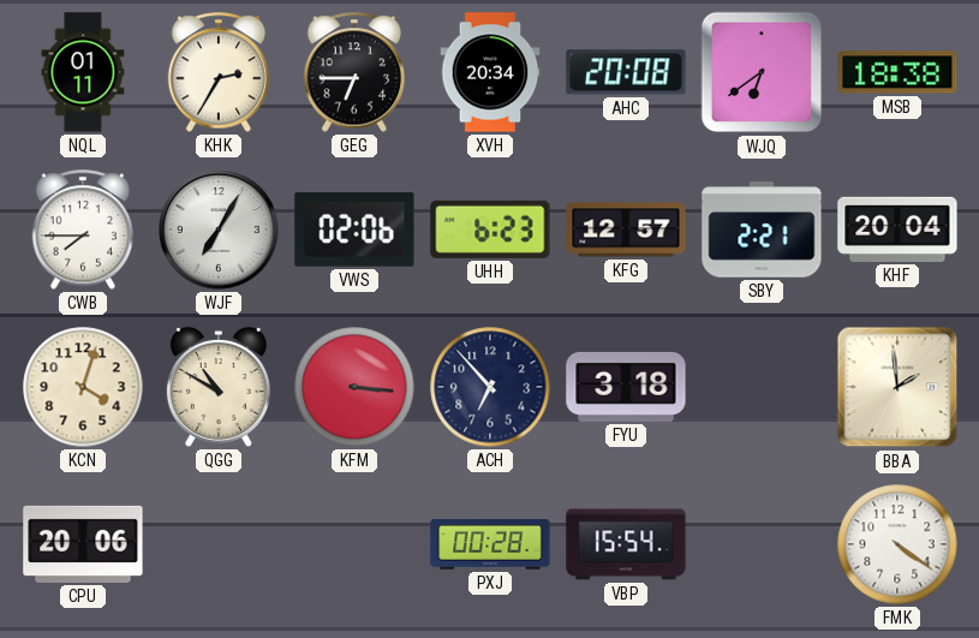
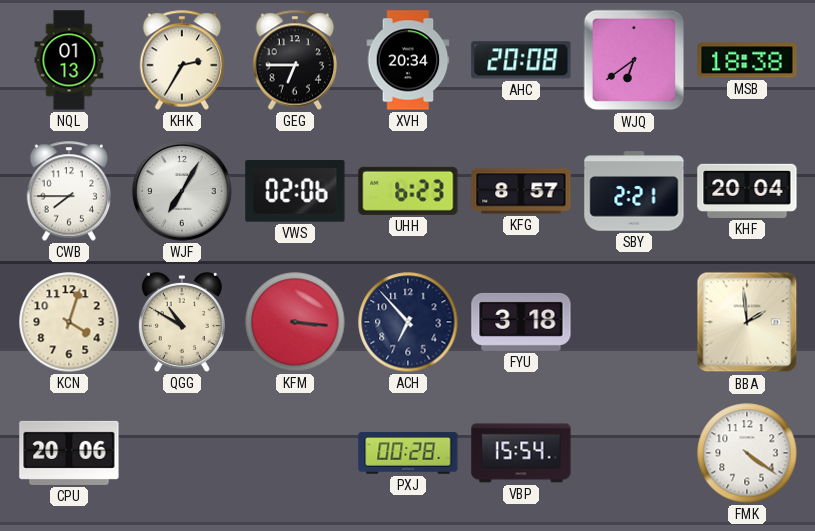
NQL: 01:11 -> 01:13
KFG: 12:57 -> 8:57
